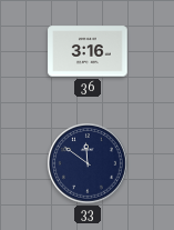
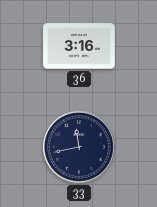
33: 11:51 -> 11:43
